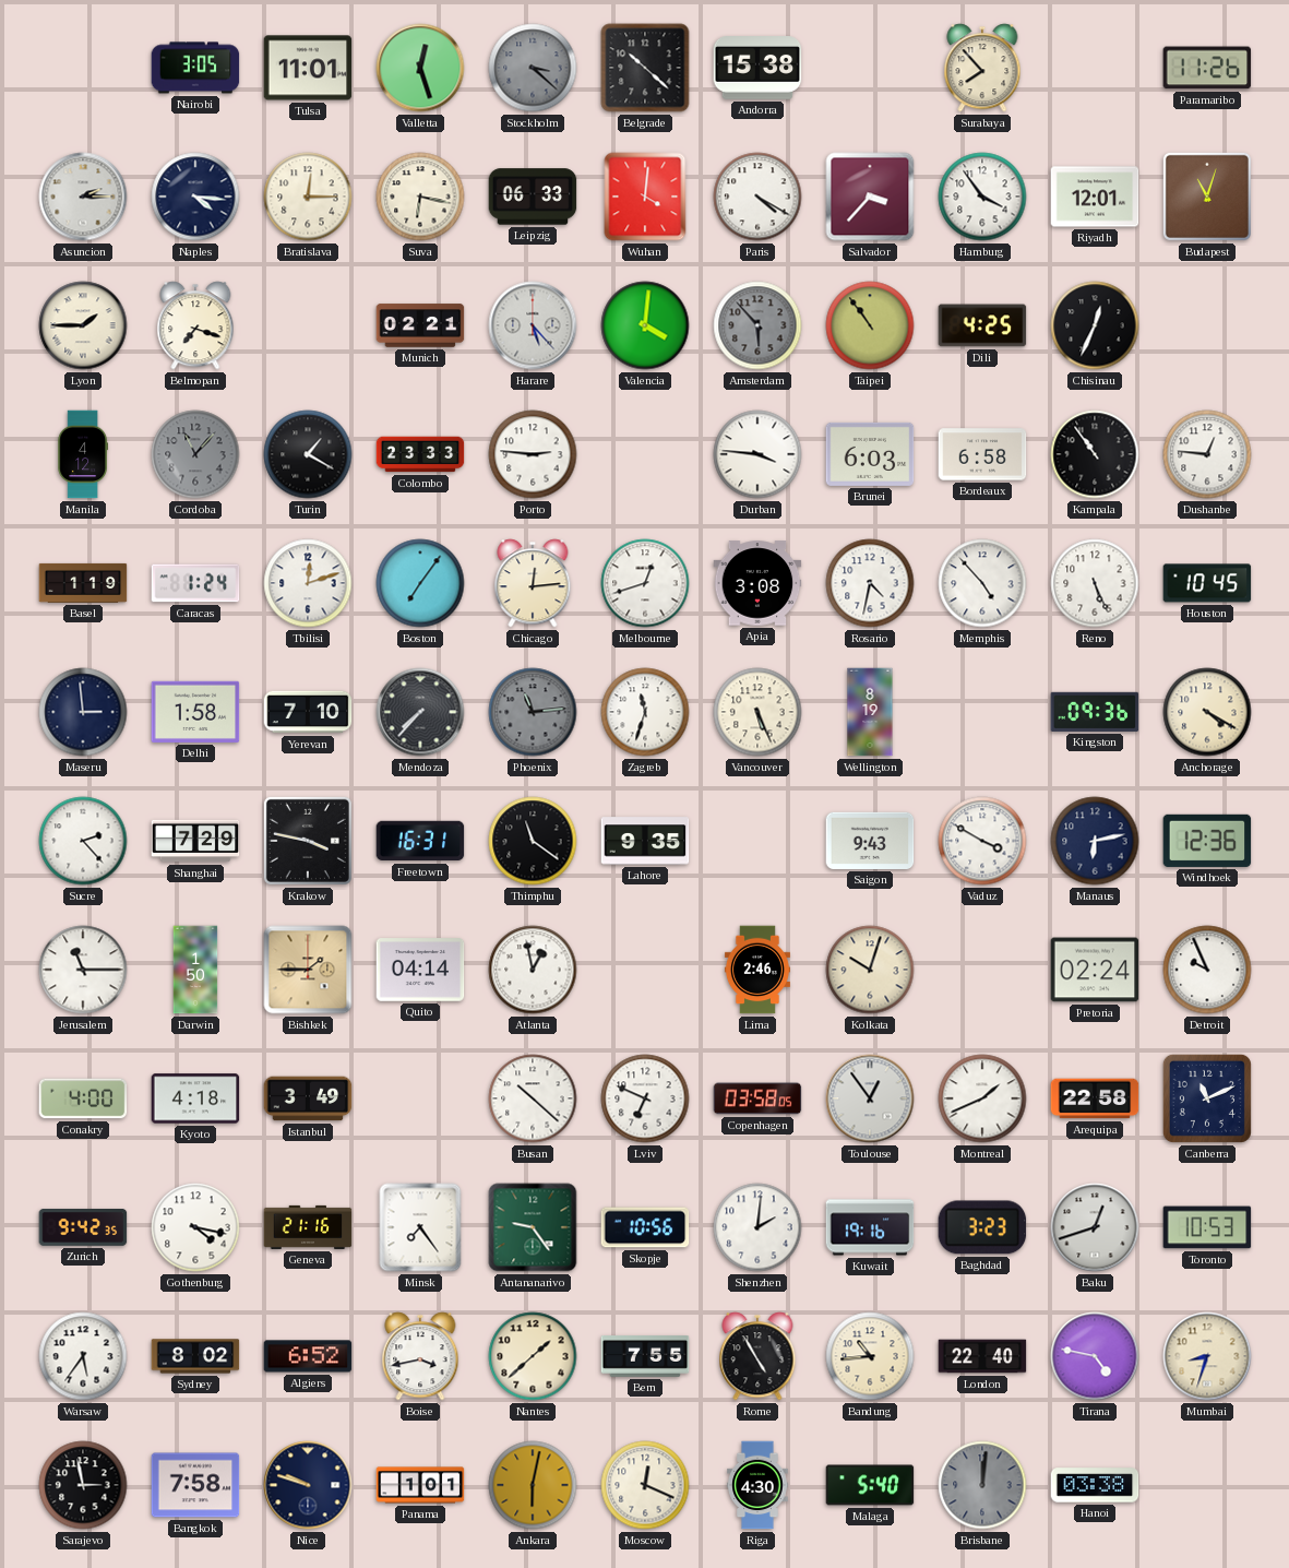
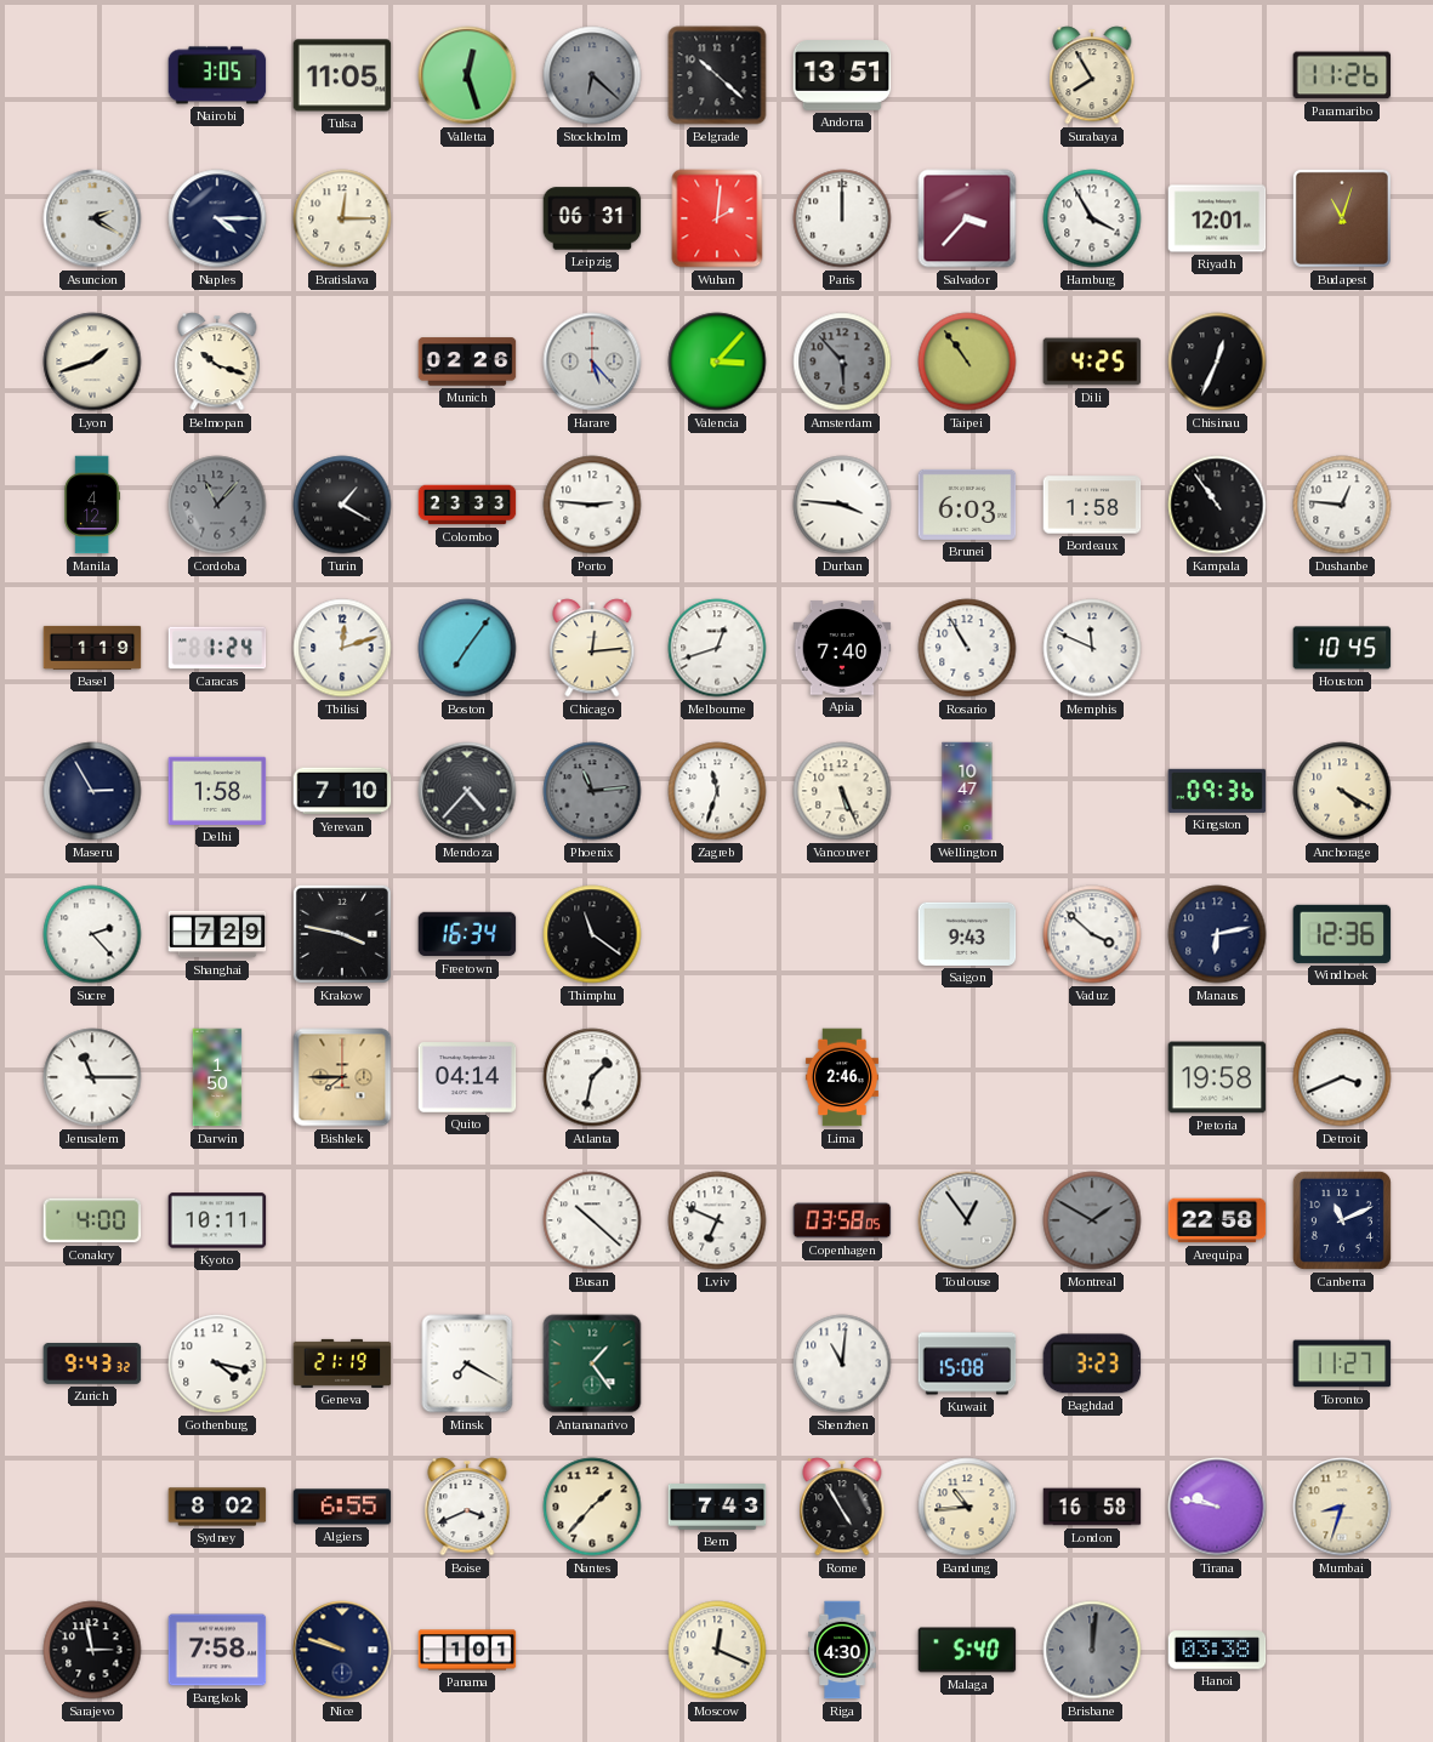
Tulsa: 11:01 -> 11:05
Stockholm: 3:22 -> 6:22
Andorra: 15:38 -> 13:51
Surabaya: 7:53 -> 7:55
Asuncion: 2:15 -> 2:20
Naples: 4:16 -> 4:15
Suva: 6:17 -> none
Leipzig: 06:33 -> 06:31
Wuhan: 4:01 -> 2:01
Paris: 4:20 -> 12:00
Hamburg: 3:54 -> 3:55
Lyon: 1:45 -> 1:42
Belmopan: 7:18 -> 10:18
Munich: 02:21 -> 02:26
Valencia: 4:01 -> 3:07
Bordeaux: 6:58 -> 1:58
Apia: 3:08 -> 7:40
Rosario: 4:32 -> 10:55
Memphis: 4:53 -> 11:49
Reno: 5:26 -> none
Maseru: 2:59 -> 2:55
Mendoza: 7:37 -> 4:37
Wellington: 8:19 -> 10:47
Freetown: 16:31 -> 16:34
Lahore: 9:35 -> none
Vaduz: 3:50 -> 3:52
Bishkek: 1:45 -> 7:45
Atlanta: 12:58 -> 1:32
Kolkata: 10:03 -> none
Pretoria: 02:24 -> 19:58
Detroit: 9:56 -> 3:41
Kyoto: 4:18 -> 10:11
Istanbul: 3:49 -> none
Montreal: 1:41 -> 1:50
Montreal dial: white -> grey
Zurich: 9:42 -> 9:43
Geneva: 21:16 -> 21:19
Minsk: 7:24 -> 7:20
Antananarivo: 9:24 -> 1:24
Skopje: 10:56 -> none
Shenzhen: 2:01 -> 11:01
Kuwait: 19:16 -> 15:08
Baku: 12:42 -> none
Toronto: 10:53 -> 11:27
Warsaw: 5:36 -> none
Algiers: 6:52 -> 6:55
Boise: 3:43 -> 3:41
Nantes: 1:38 -> 1:37
Bern: 7:55 -> 7:43
London: 22:40 -> 16:58
Tirana: 4:47 -> 9:47
Ankara: 6:02 -> none
